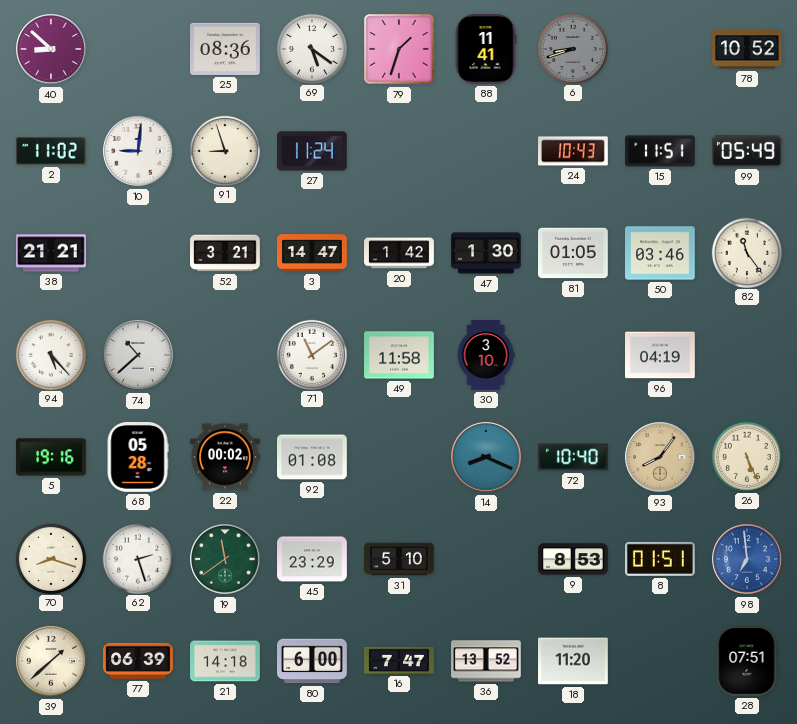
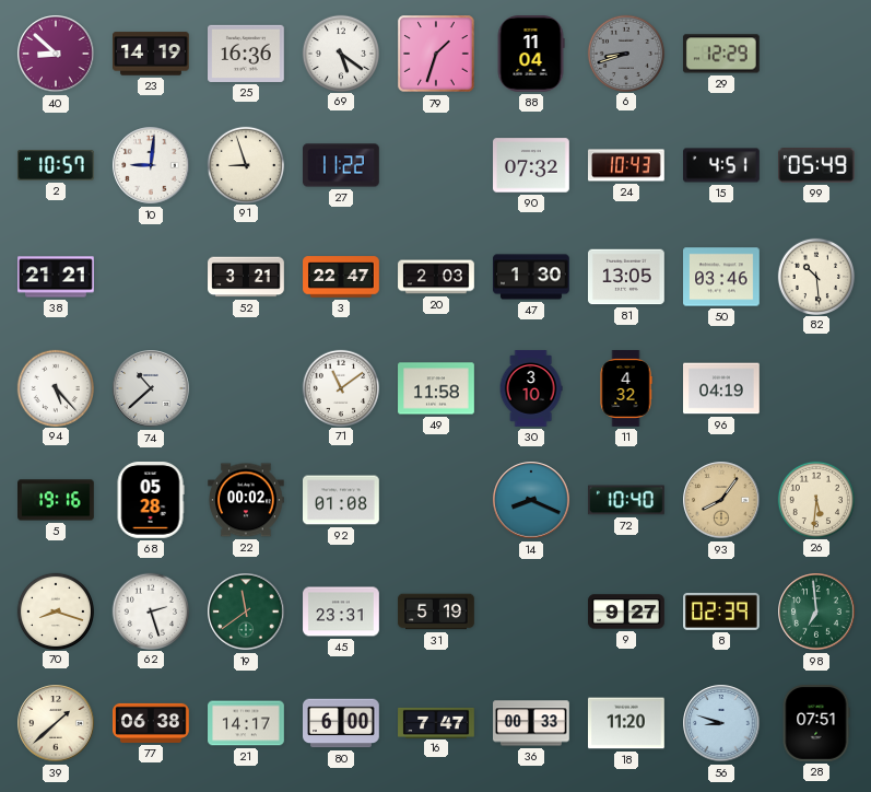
23: none -> 14:19
25: 08:36 -> 16:36
88: 11:41 -> 11:04
29: none -> 12:29
78: 10:52 -> none
2: 11:02 -> 10:57
27: 11:24 -> 11:22
90: none -> 07:32
15: 11:51 -> 4:51
3: 14:47 -> 22:47
20: 1:42 -> 2:03
81: 01:05 -> 13:05
82: 11:24 -> 10:29
11: none -> 4:32
26: 5:26 -> 5:31
45: 23:29 -> 23:31
31: 5:10 -> 5:19
9: 8:53 -> 9:27
8: 01:51 -> 02:39
98 dial: blue -> green
77: 06:39 -> 06:38
21: 14:18 -> 14:17
36: 13:52 -> 00:33
56: none -> 8:48
